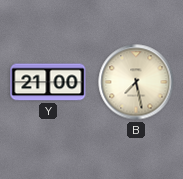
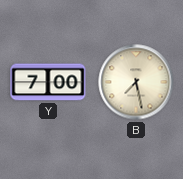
Y: 21:00 -> 7:00
